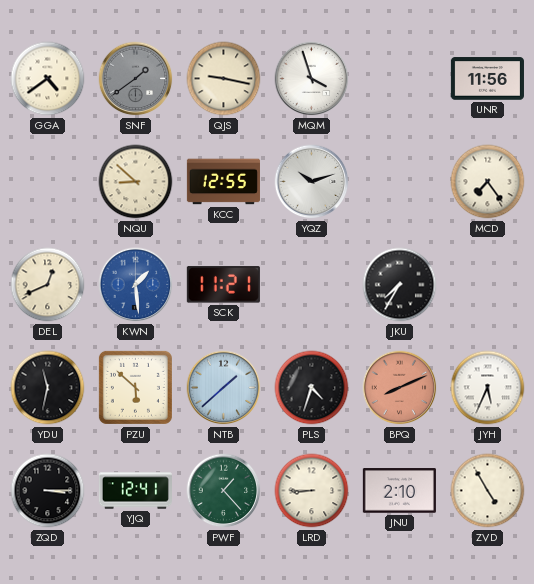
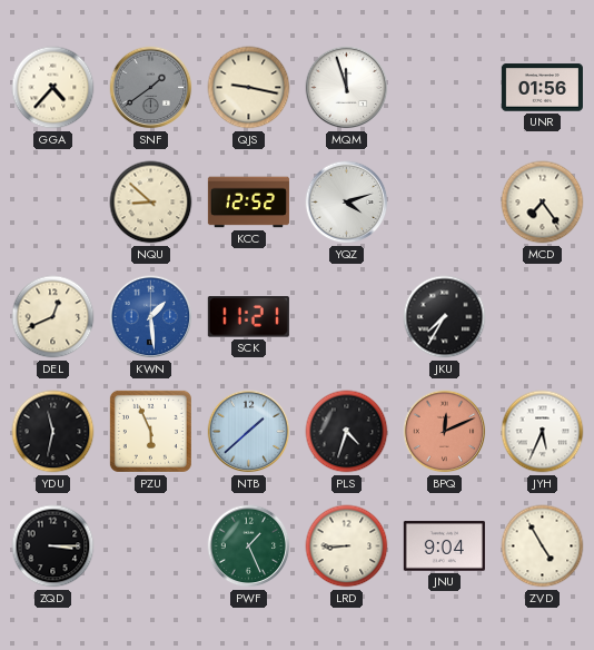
GGA: 4:39 -> 4:37
MQM: 3:57 -> 11:57
UNR: 11:56 -> 01:56
KCC: 12:55 -> 12:52
YQZ: 10:12 -> 4:12
PZU: 5:52 -> 5:56
BPQ: 8:11 -> 12:11
YJQ: 12:41 -> none
PWF: 1:23 -> 1:26
JNU: 2:10 -> 9:04
